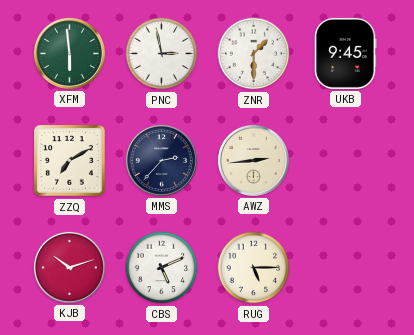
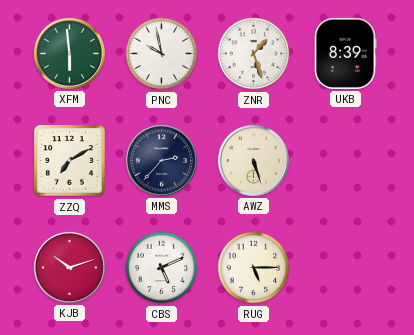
PNC: 2:58 -> 9:58
ZNR: 1:30 -> 1:27
UKB: 9:45 -> 8:39
AWZ: 2:44 -> 5:27
